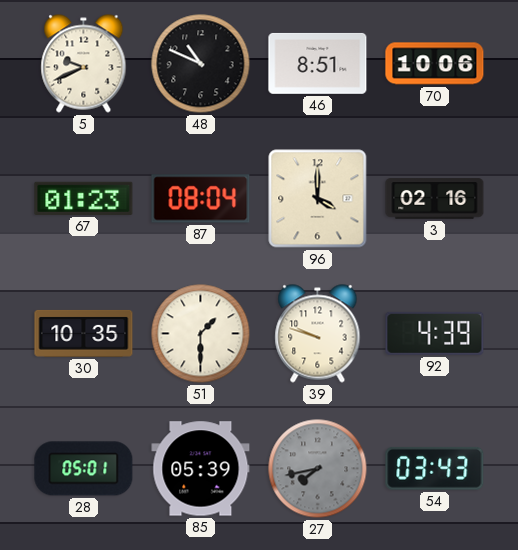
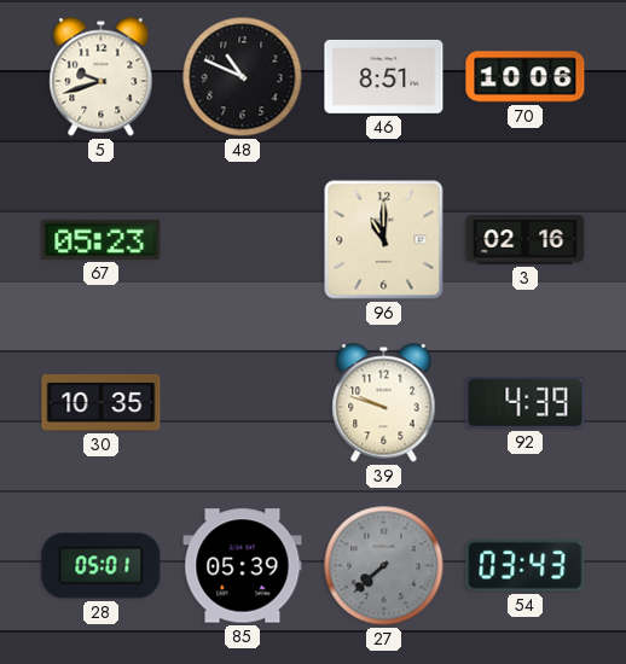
5: 9:41 -> 9:42
67: 01:23 -> 05:23
87: 08:04 -> none
96: 4:00 -> 11:00
51: 1:30 -> none
27: 7:43 -> 7:38
